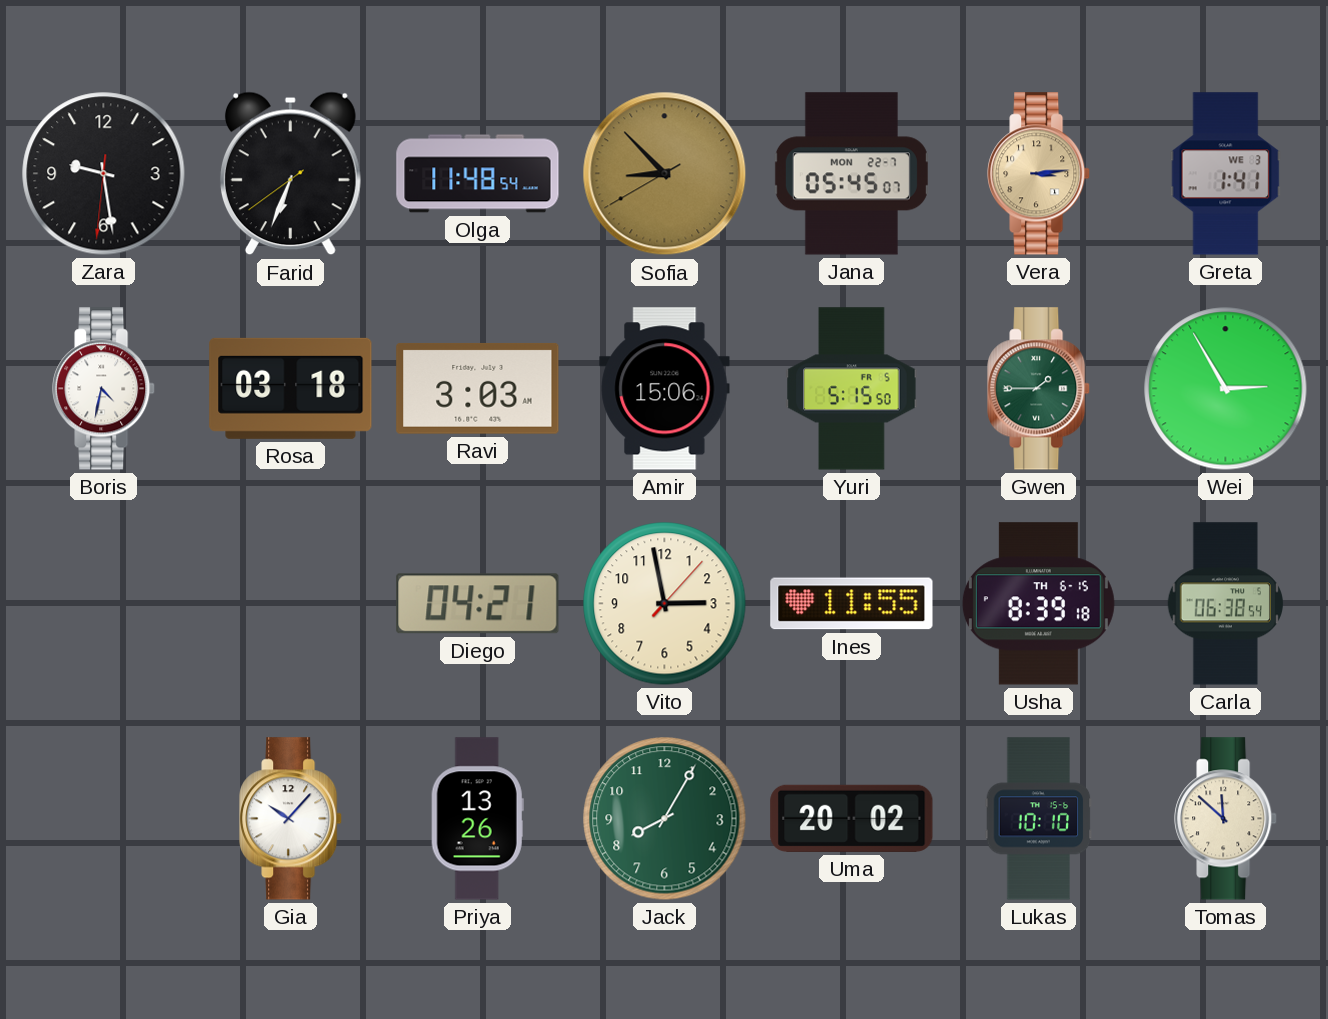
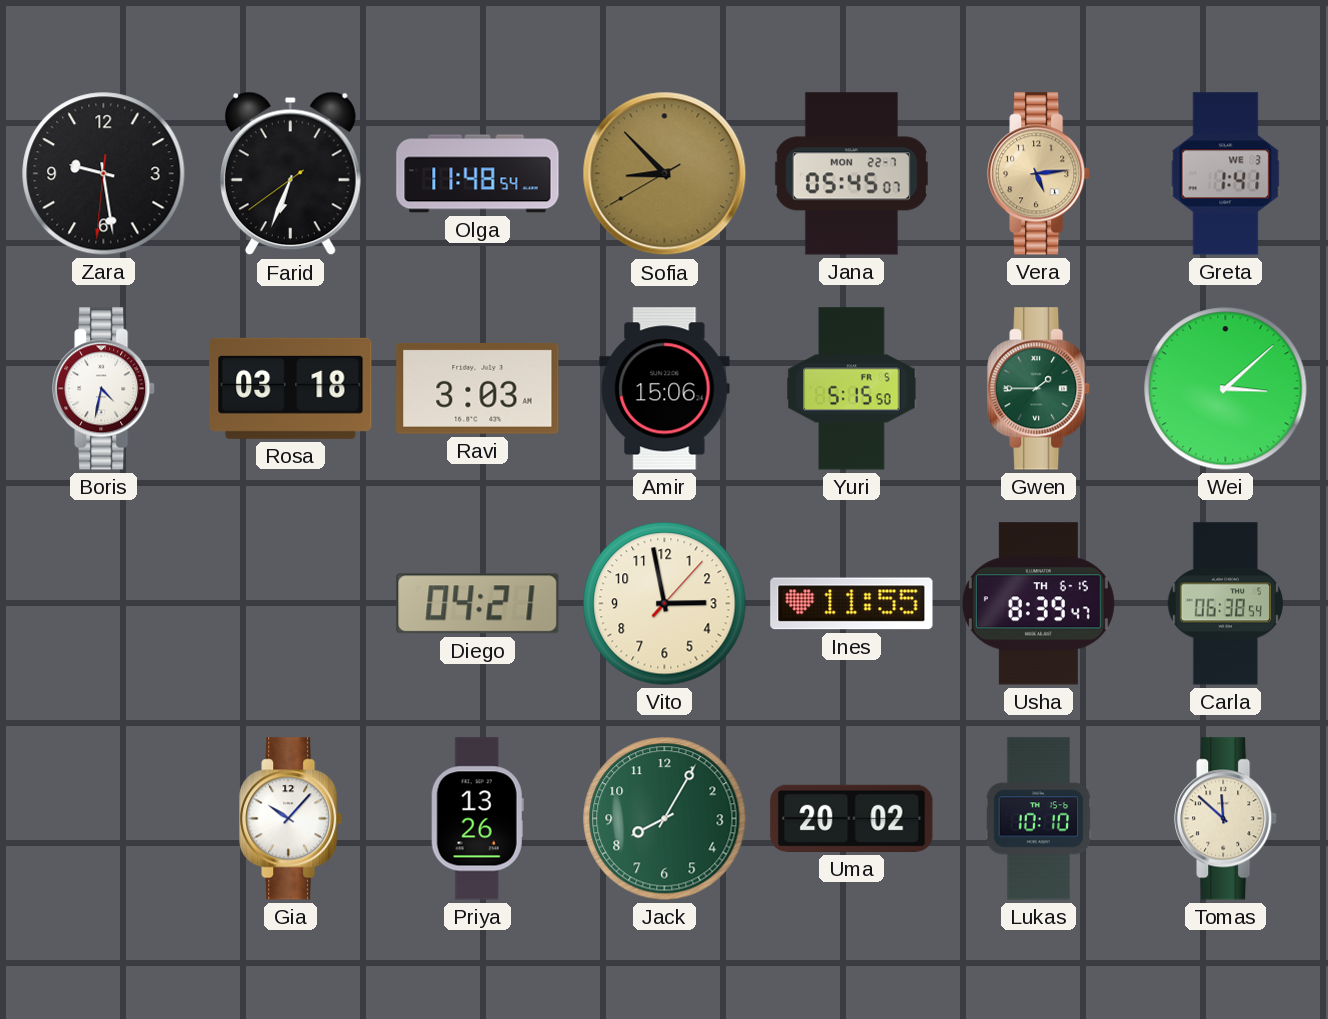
Vera: 3:14 -> 5:14
Wei: 2:55 -> 3:08
Usha: 8:39:18 -> 8:39:47
